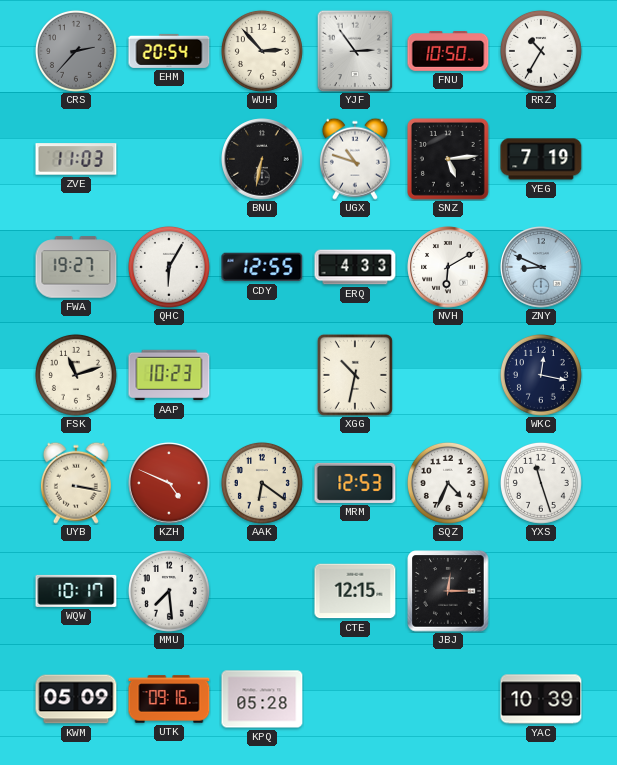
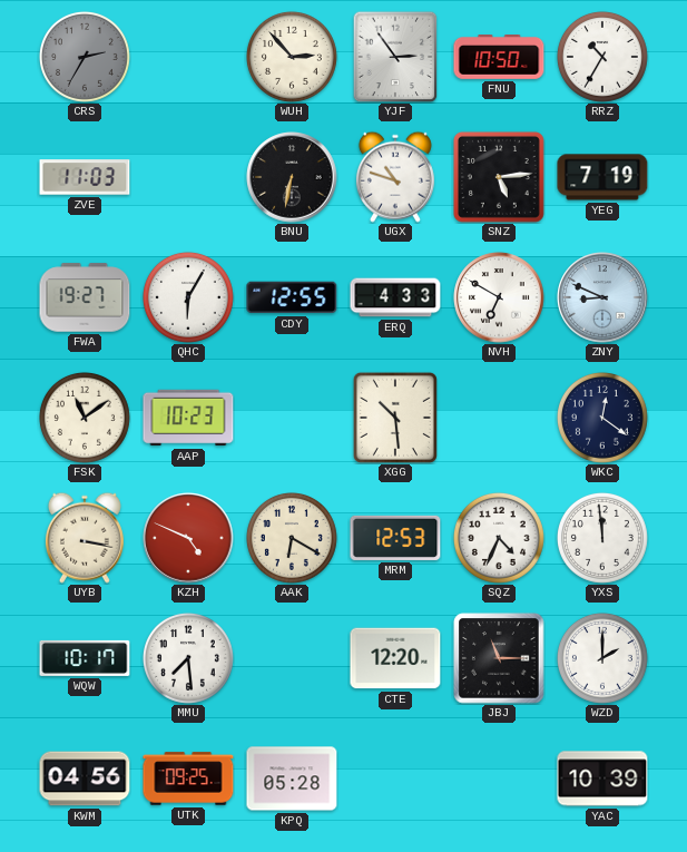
CRS: 2:37 -> 2:35
EHM: 20:54 -> none
NVH: 6:10 -> 6:50
FSK: 11:12 -> 11:09
XGG: 10:32 -> 10:29
WKC: 12:17 -> 12:21
AAK: 6:21 -> 6:20
YXS: 11:27 -> 11:59
CTE: 12:15 -> 12:20
JBJ: 12:15 -> 11:15
WZD: none -> 2:00
KWM: 05:09 -> 04:56
UTK: 09:16 -> 09:25
